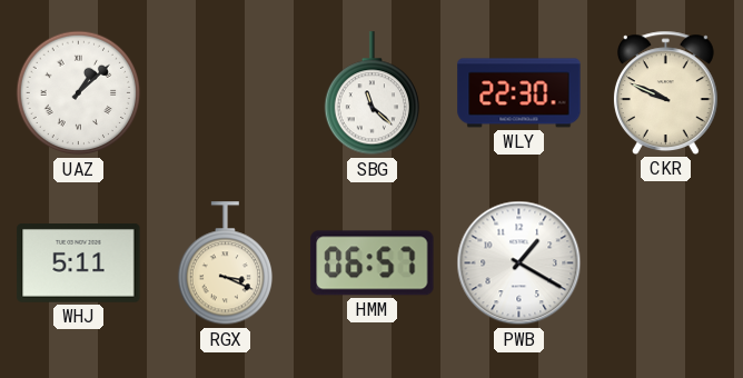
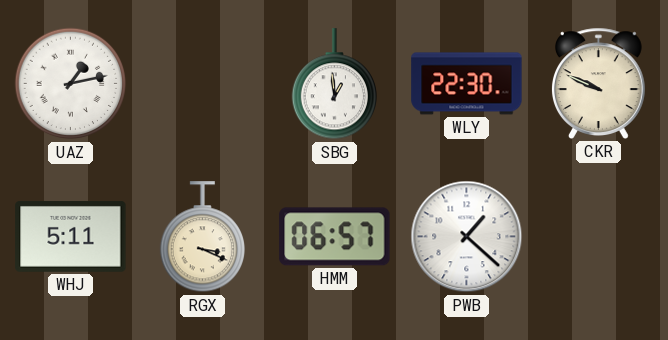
UAZ: 1:08 -> 1:13
SBG: 11:22 -> 12:59
PWB: 1:20 -> 1:22
